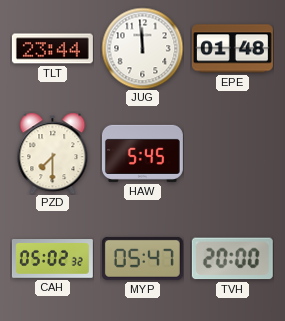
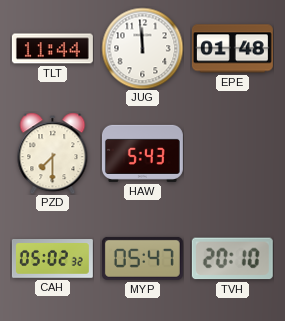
TLT: 23:44 -> 11:44
HAW: 5:45 -> 5:43
TVH: 20:00 -> 20:10
